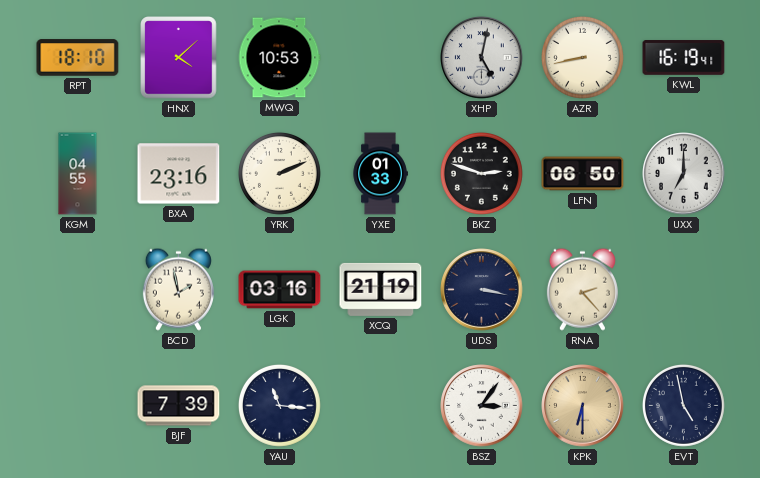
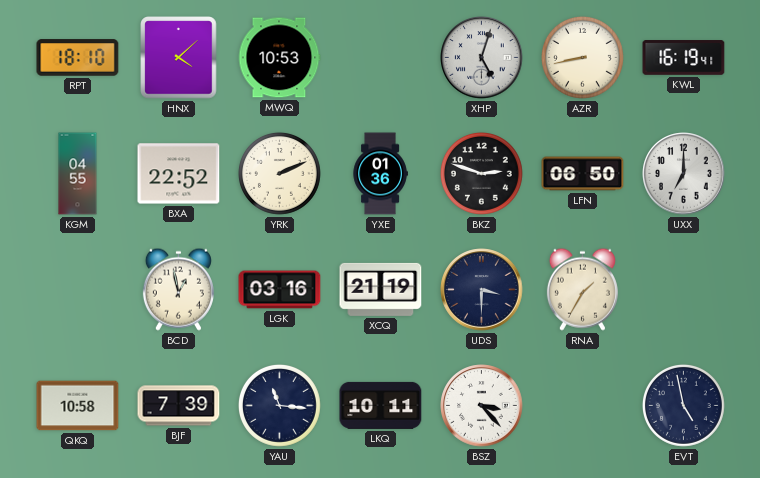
XHP: 5:02 -> 5:03
BXA: 23:16 -> 22:52
YXE: 01:33 -> 01:36
BCD: 1:58 -> 12:58
UDS: 3:17 -> 3:30
RNA: 2:23 -> 1:35
QKQ: none -> 10:58
LKQ: none -> 10:11
BSZ: 3:06 -> 3:23
KPK: 6:30 -> none
